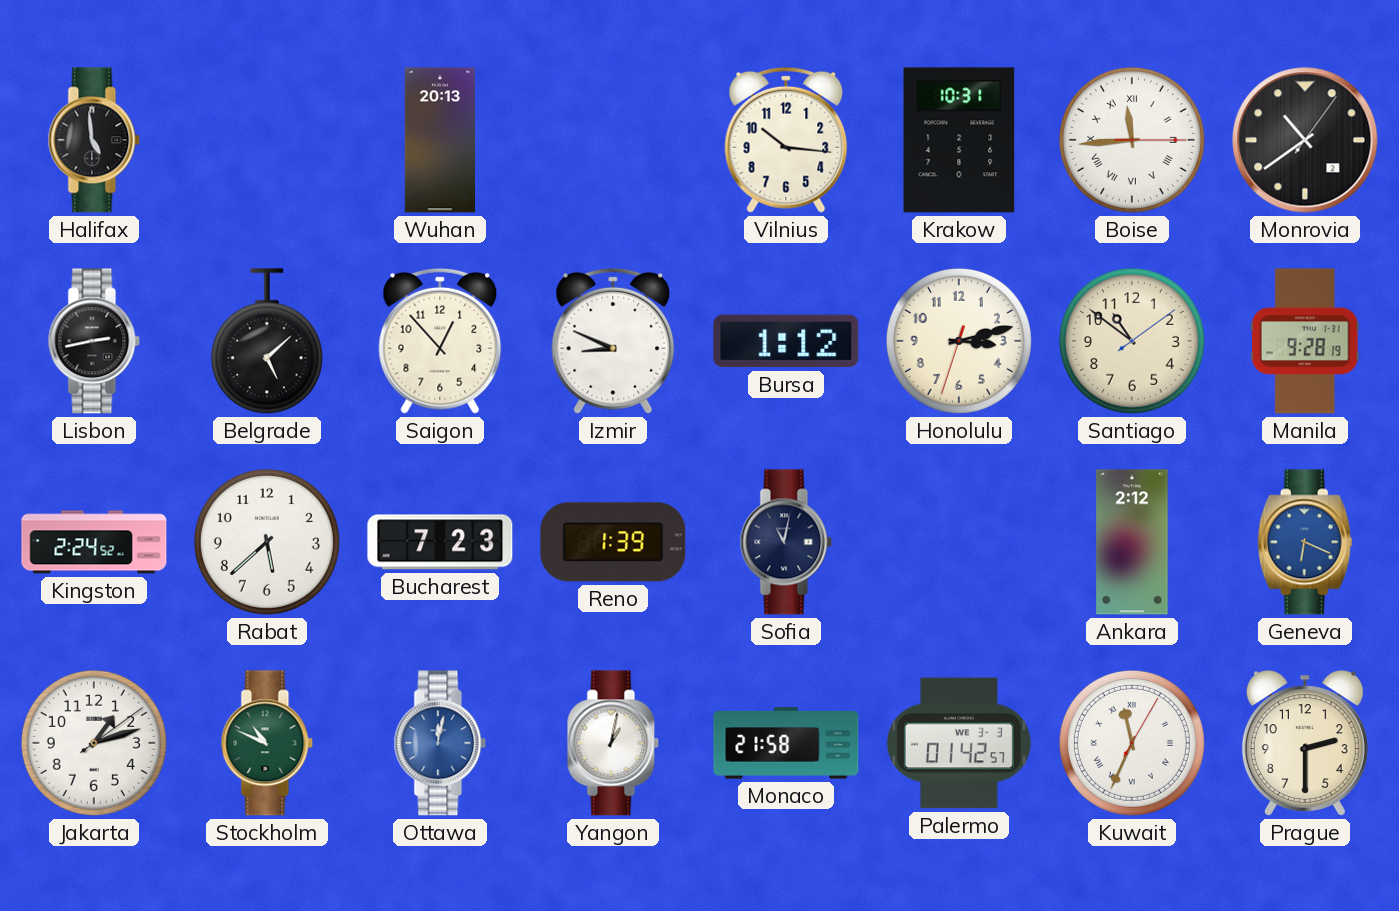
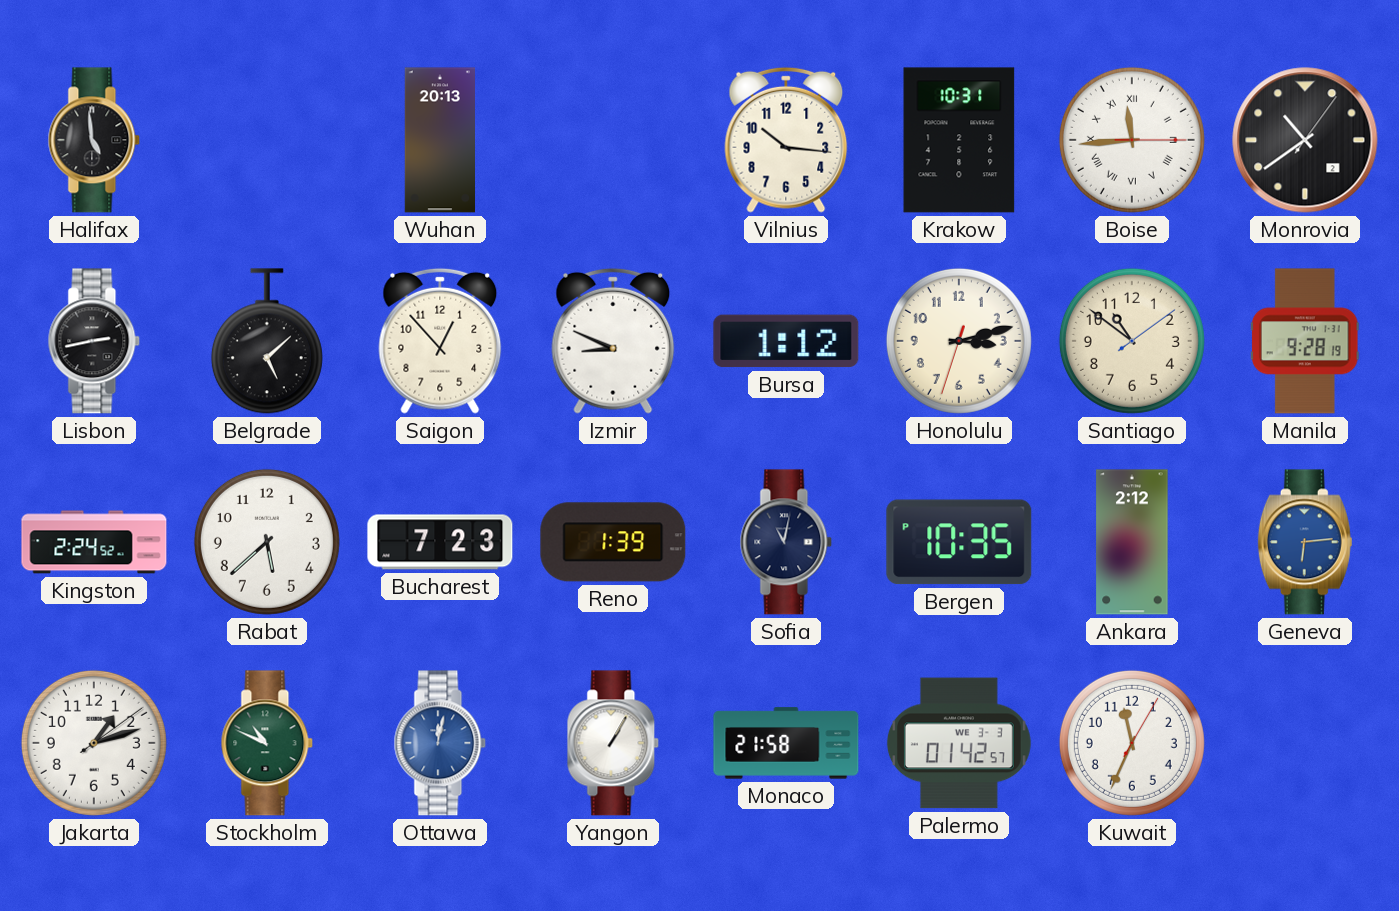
Bergen: none -> 10:35
Geneva: 6:19 -> 6:14
Yangon: 1:02 -> 1:05
Kuwait numerals: Roman -> Arabic
Prague: 2:30 -> none
